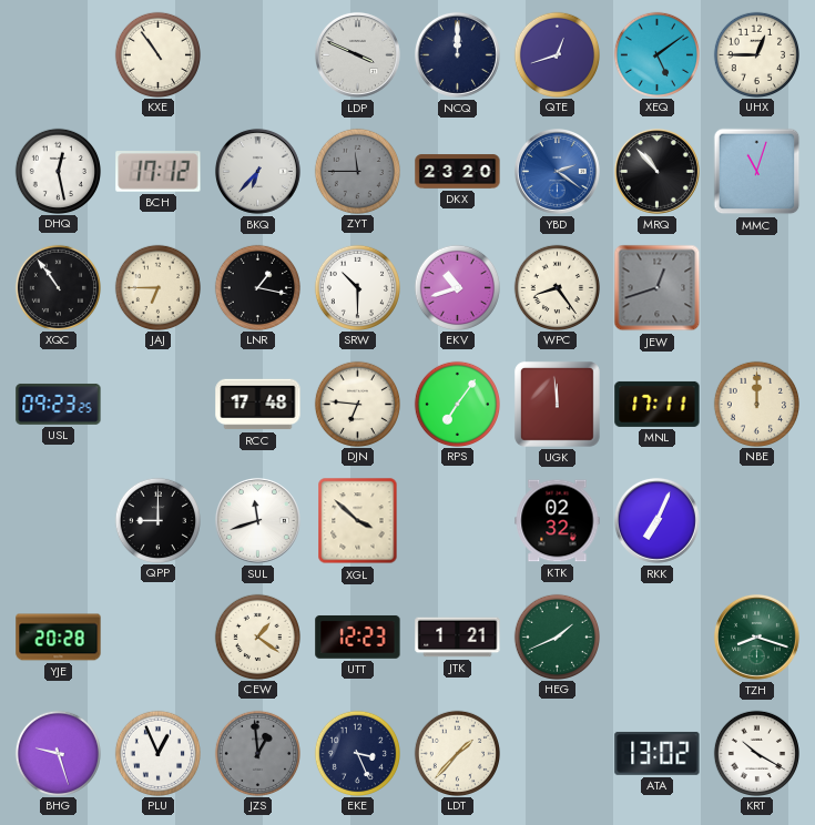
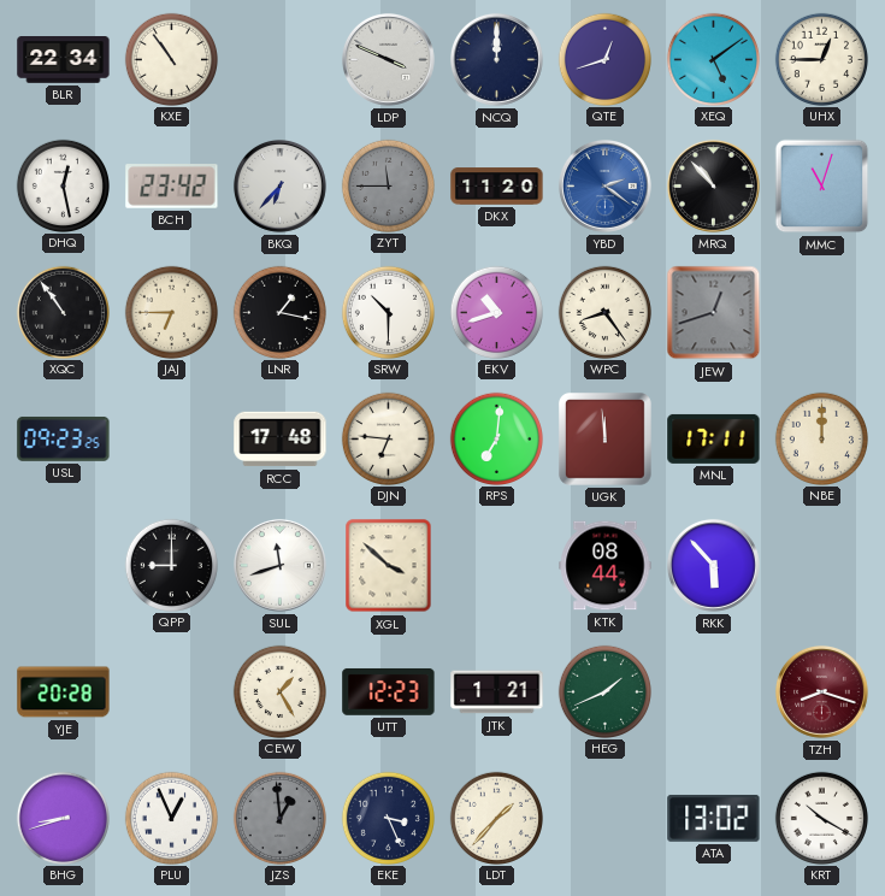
BLR: none -> 22:34
BCH: 17:12 -> 23:42
DKX: 23:20 -> 11:20
RPS: 7:06 -> 7:01
KTK: 02:32 -> 08:44
RKK: 7:04 -> 5:53
CEW: 1:21 -> 1:25
TZH dial: green -> burgundy
BHG: 9:27 -> 8:42
